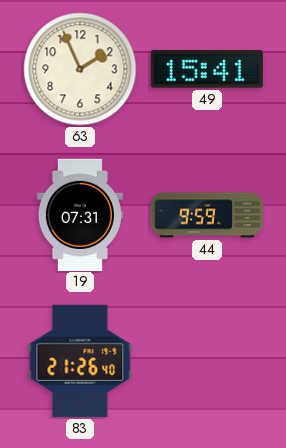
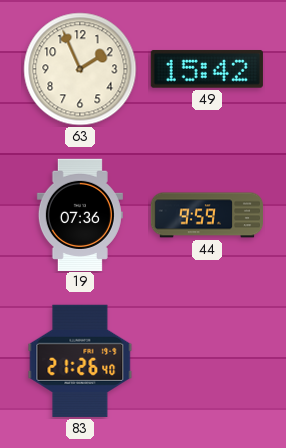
49: 15:41 -> 15:42
19: 07:31 -> 07:36
